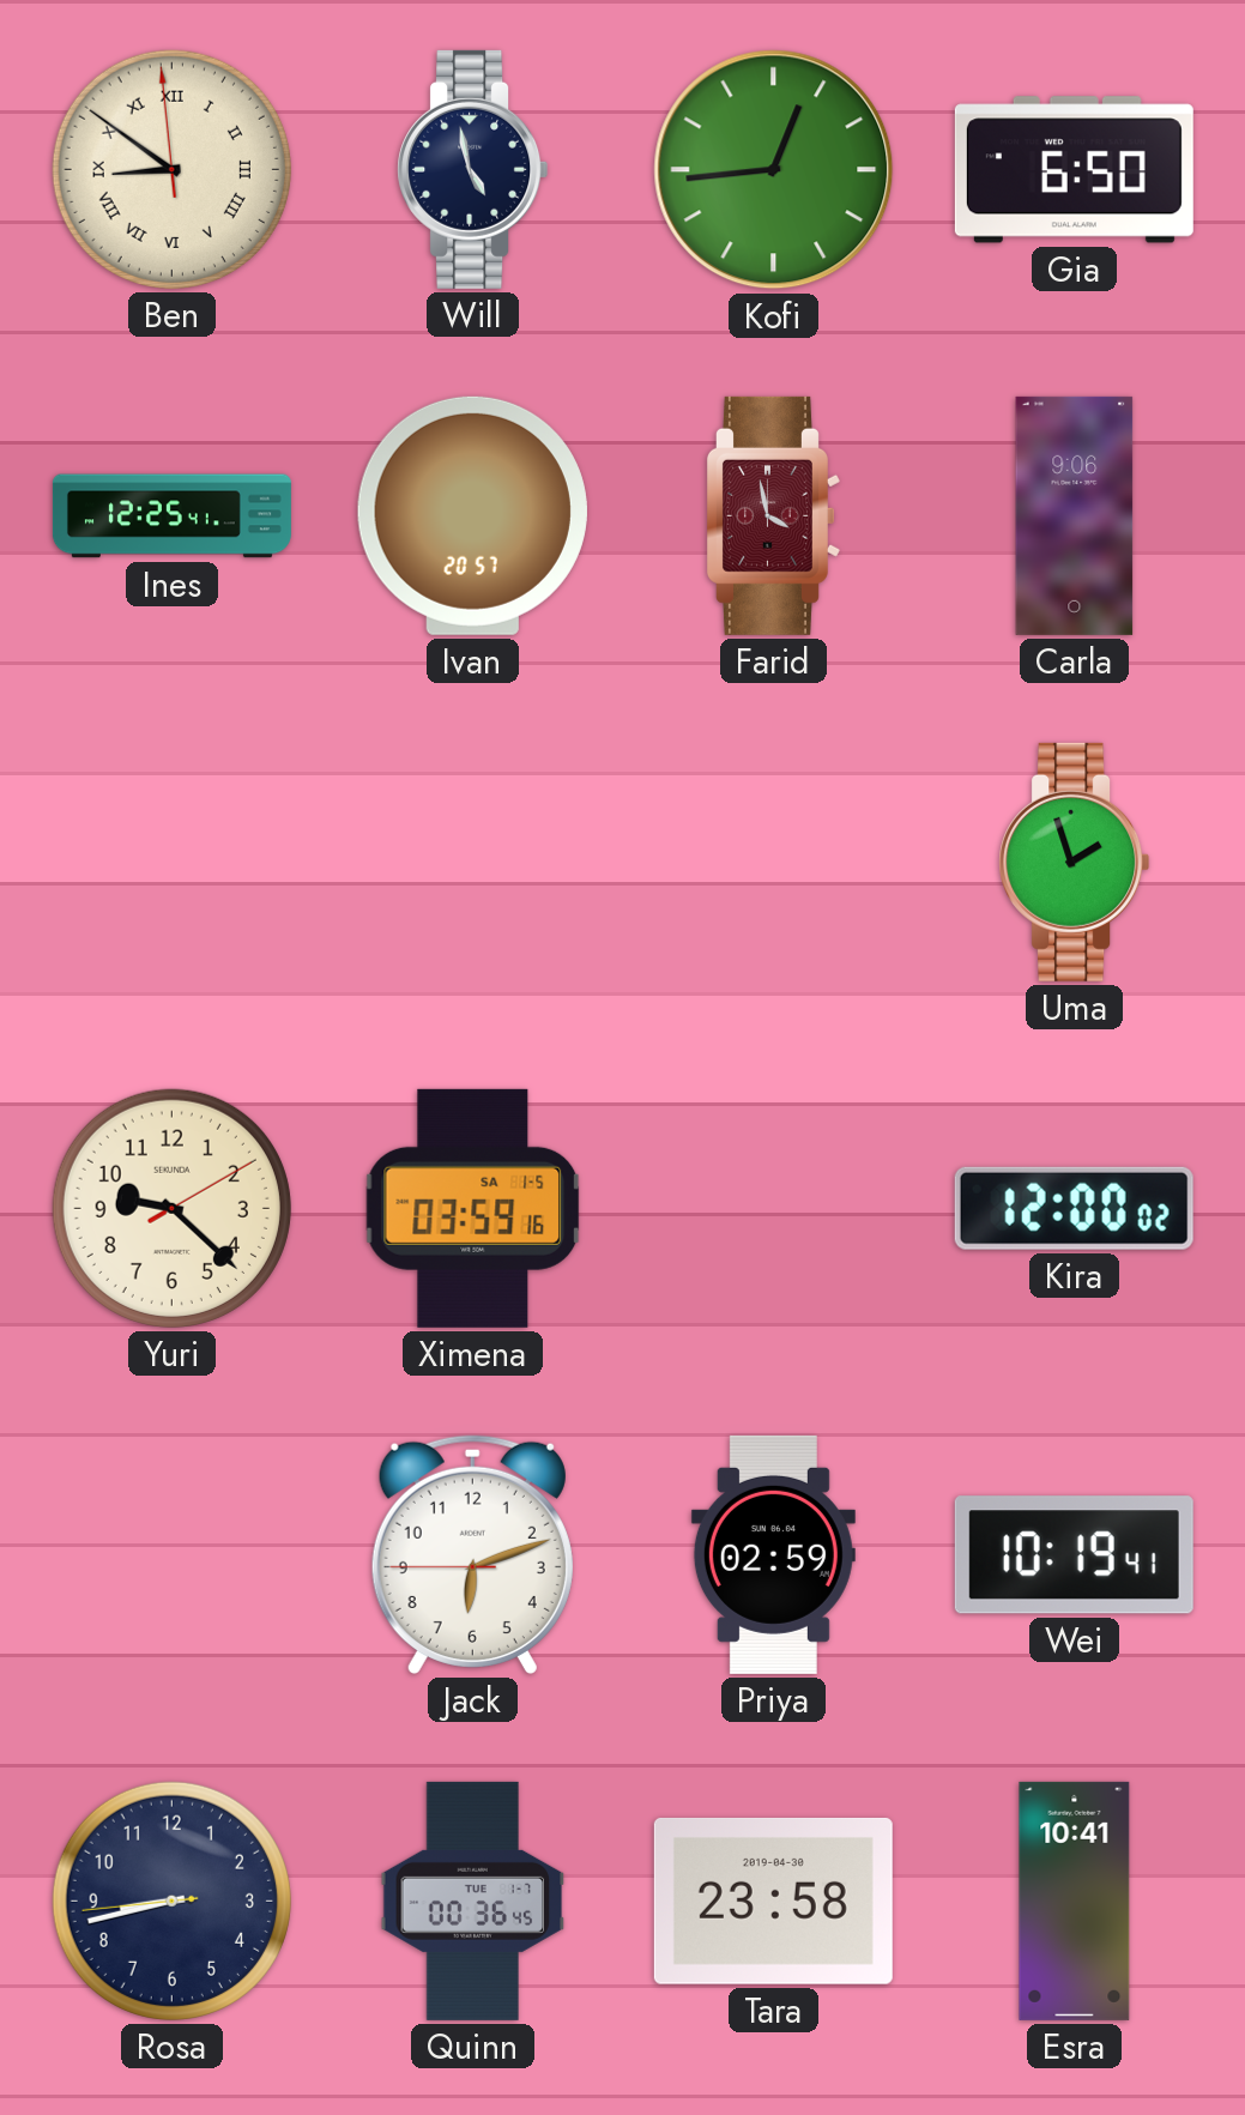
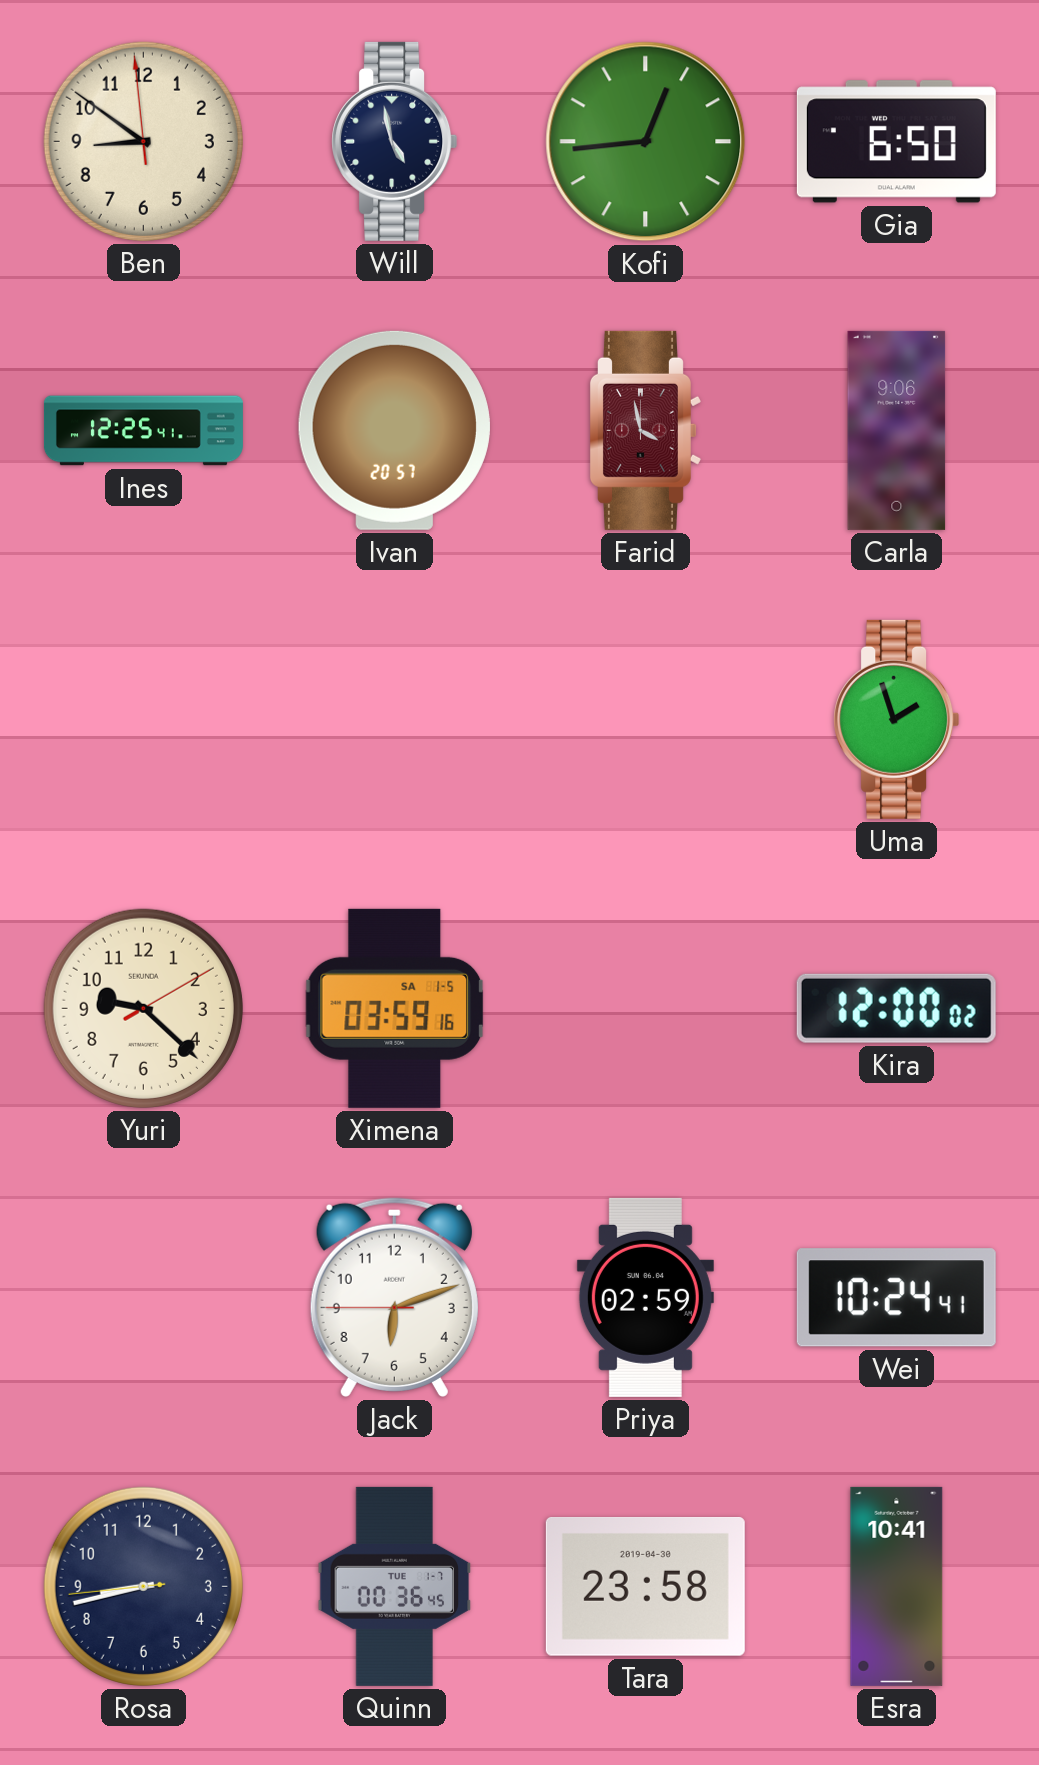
Ben numerals: Roman -> Arabic
Wei: 10:19 -> 10:24
